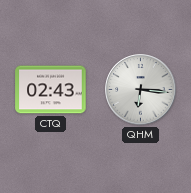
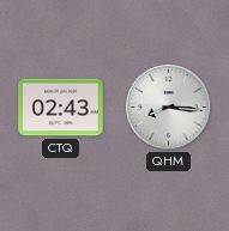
QHM: 6:16 -> 8:16
